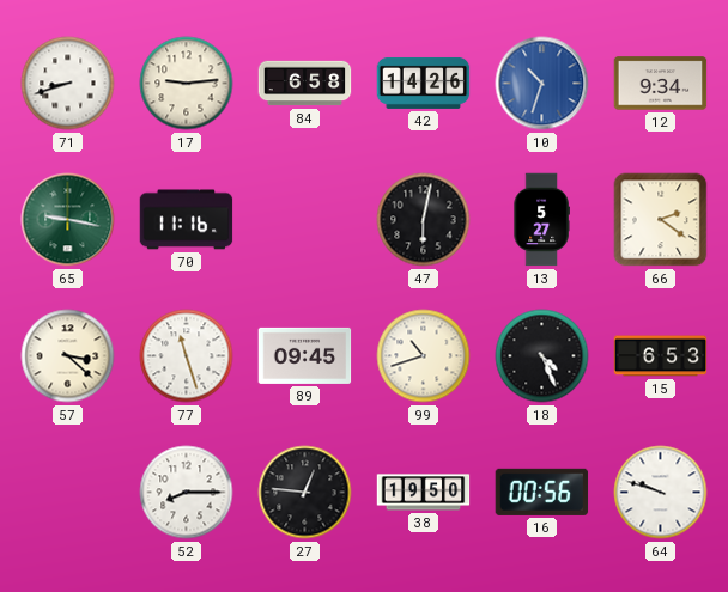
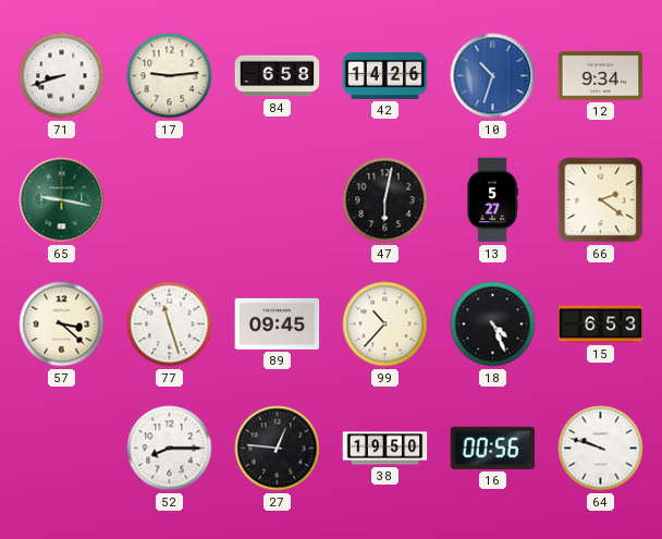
70: 11:16 -> none
99: 10:42 -> 10:37
